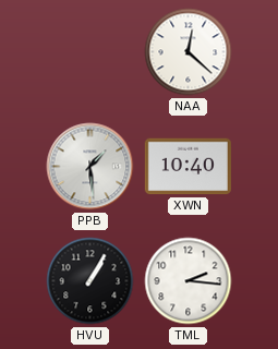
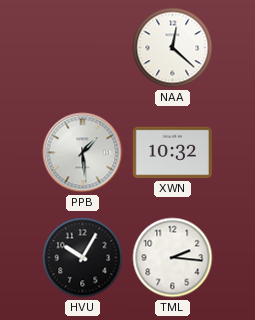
XWN: 10:40 -> 10:32
HVU: 1:05 -> 10:05
